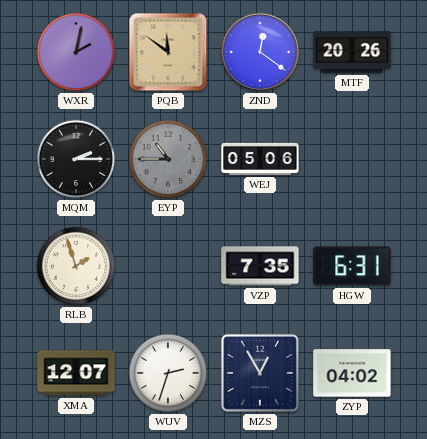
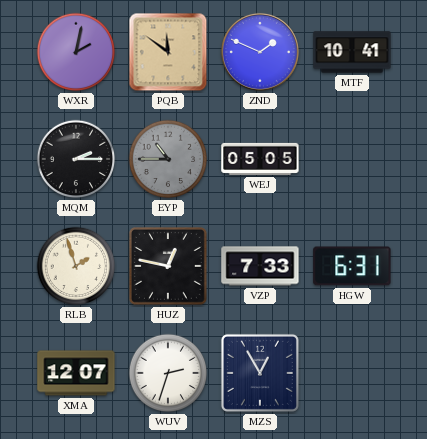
ZND: 12:21 -> 1:49
MTF: 20:26 -> 10:41
WEJ: 05:06 -> 05:05
HUZ: none -> 12:47
VZP: 7:35 -> 7:33
ZYP: 04:02 -> none
